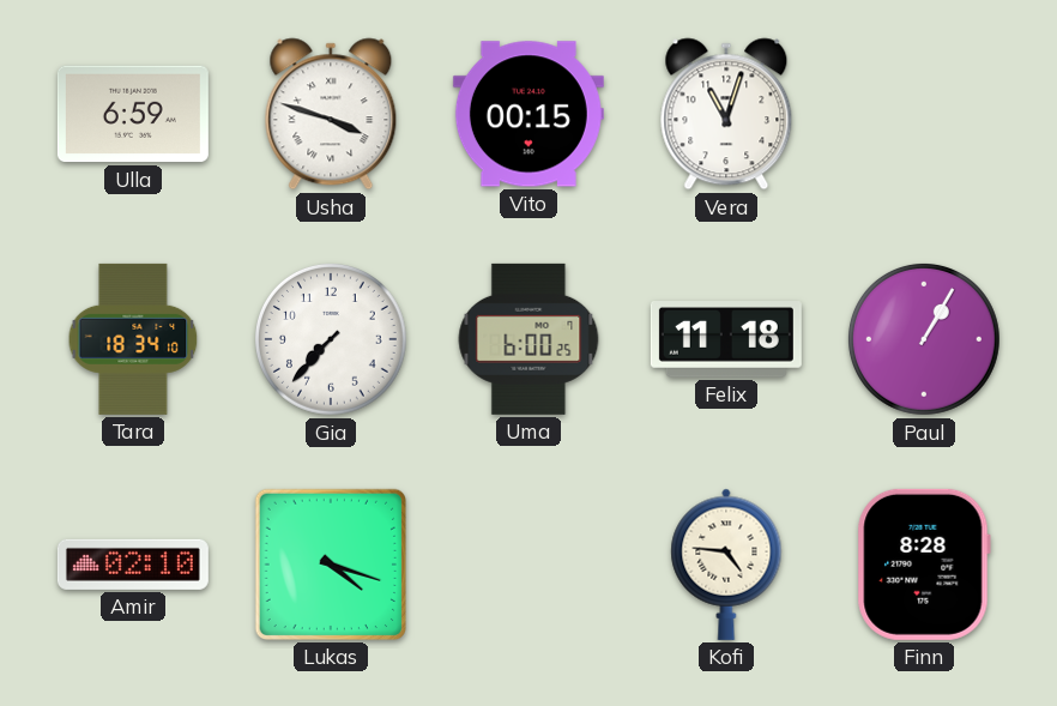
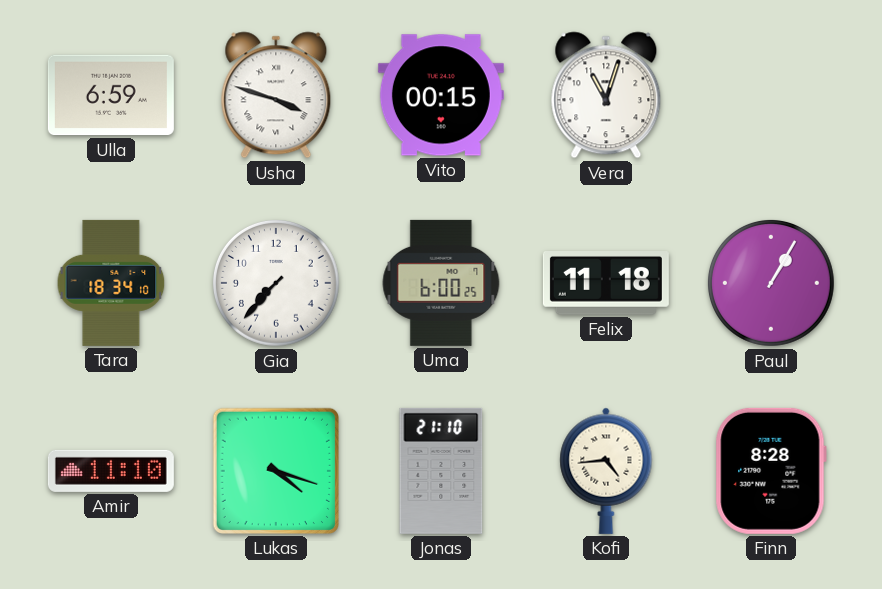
Amir: 02:10 -> 11:10
Jonas: none -> 21:10
Kofi: 4:46 -> 4:44
